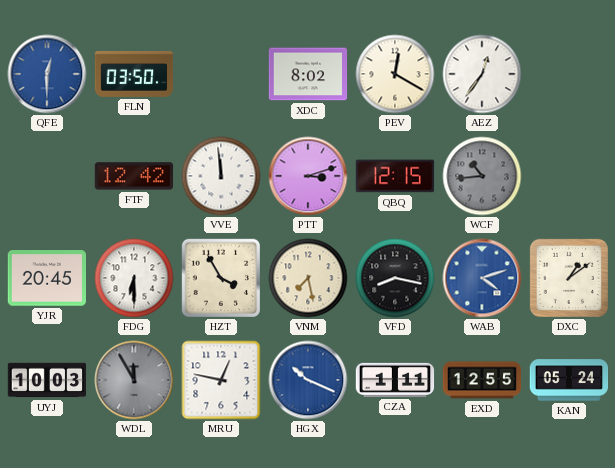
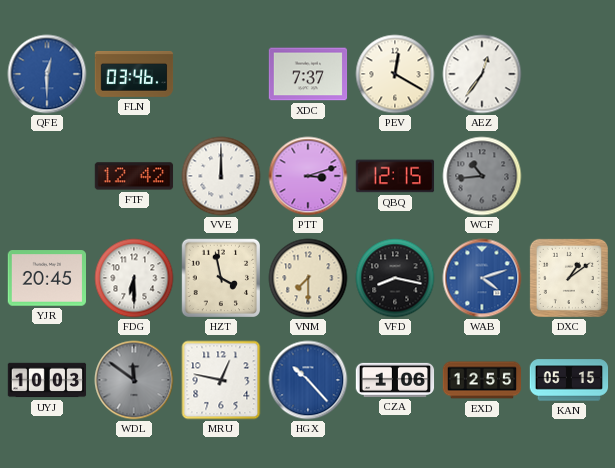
FLN: 03:50 -> 03:46
XDC: 8:02 -> 7:37
VVE: 11:59 -> 12:00
HZT: 3:55 -> 3:58
VNM: 7:28 -> 7:30
WDL: 11:55 -> 11:51
HGX: 10:19 -> 10:23
CZA: 1:11 -> 1:06
KAN: 05:24 -> 05:15
